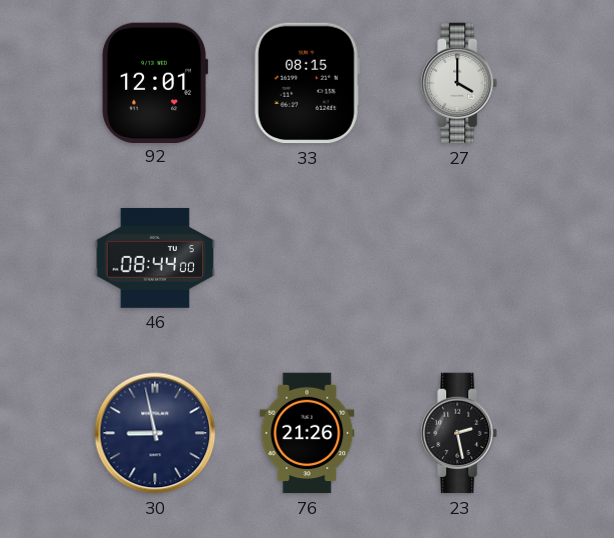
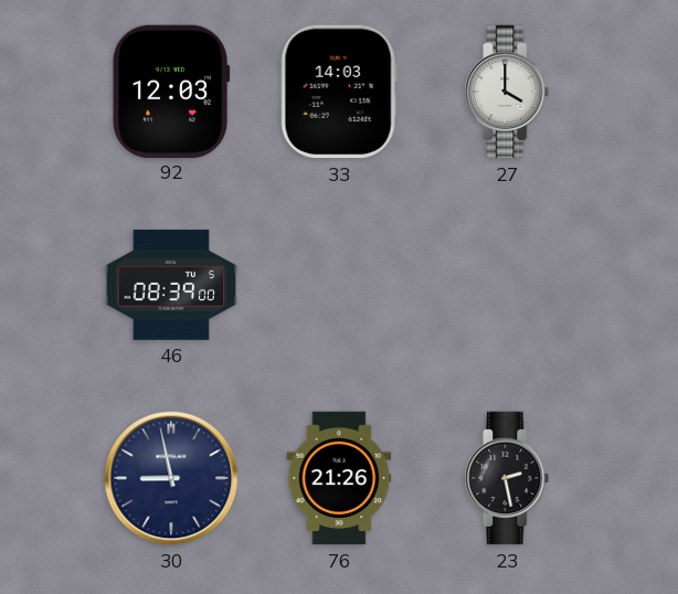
92: 12:01 -> 12:03
33: 08:15 -> 14:03
46: 08:44 -> 08:39
